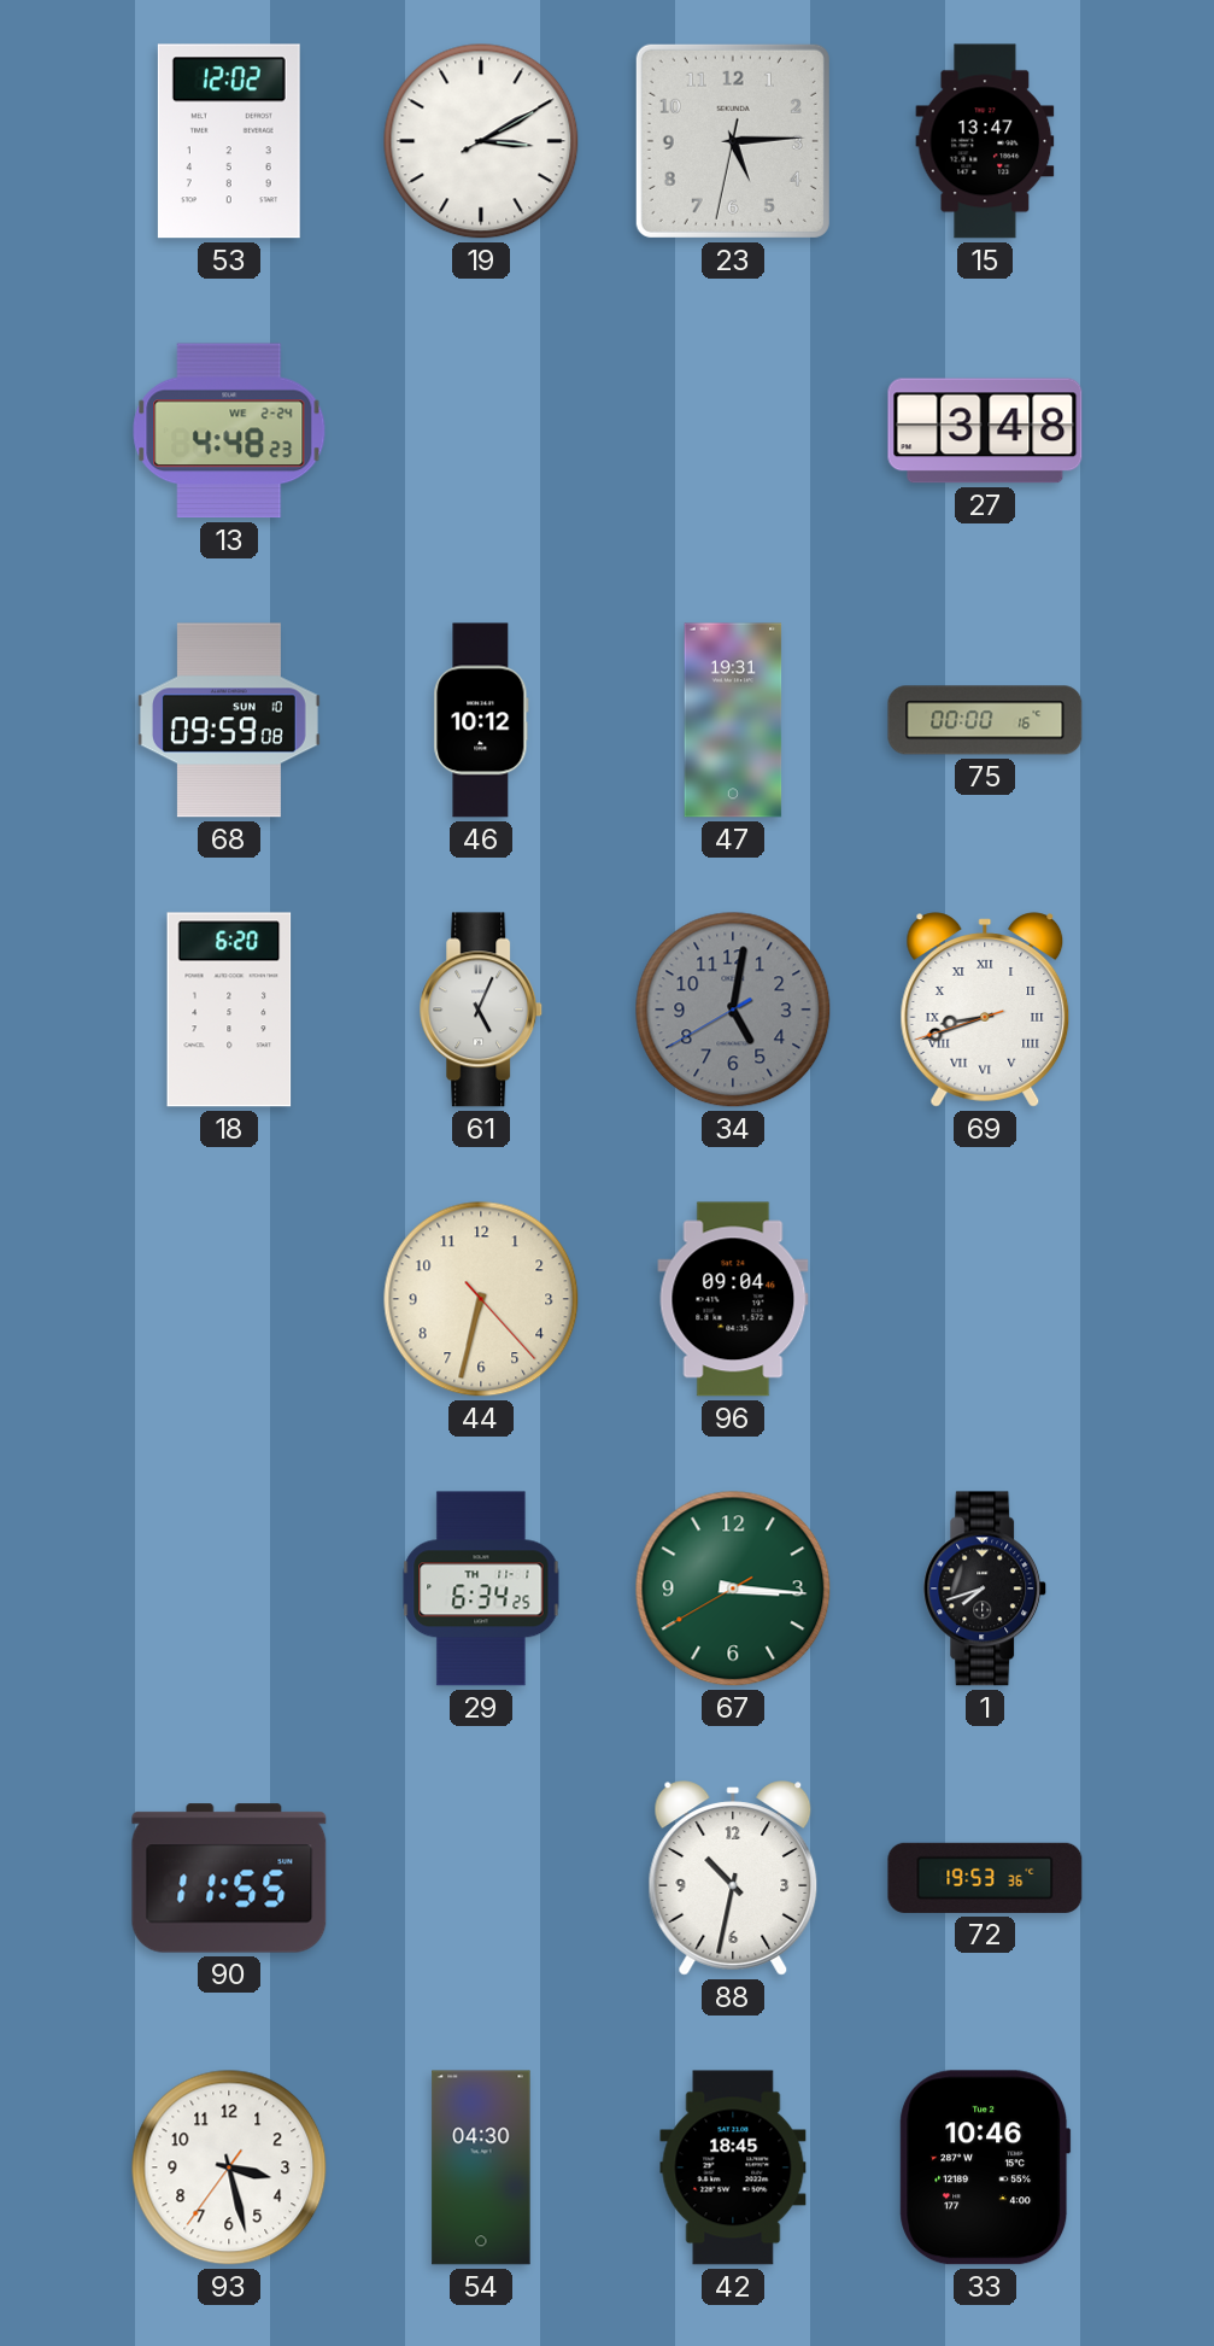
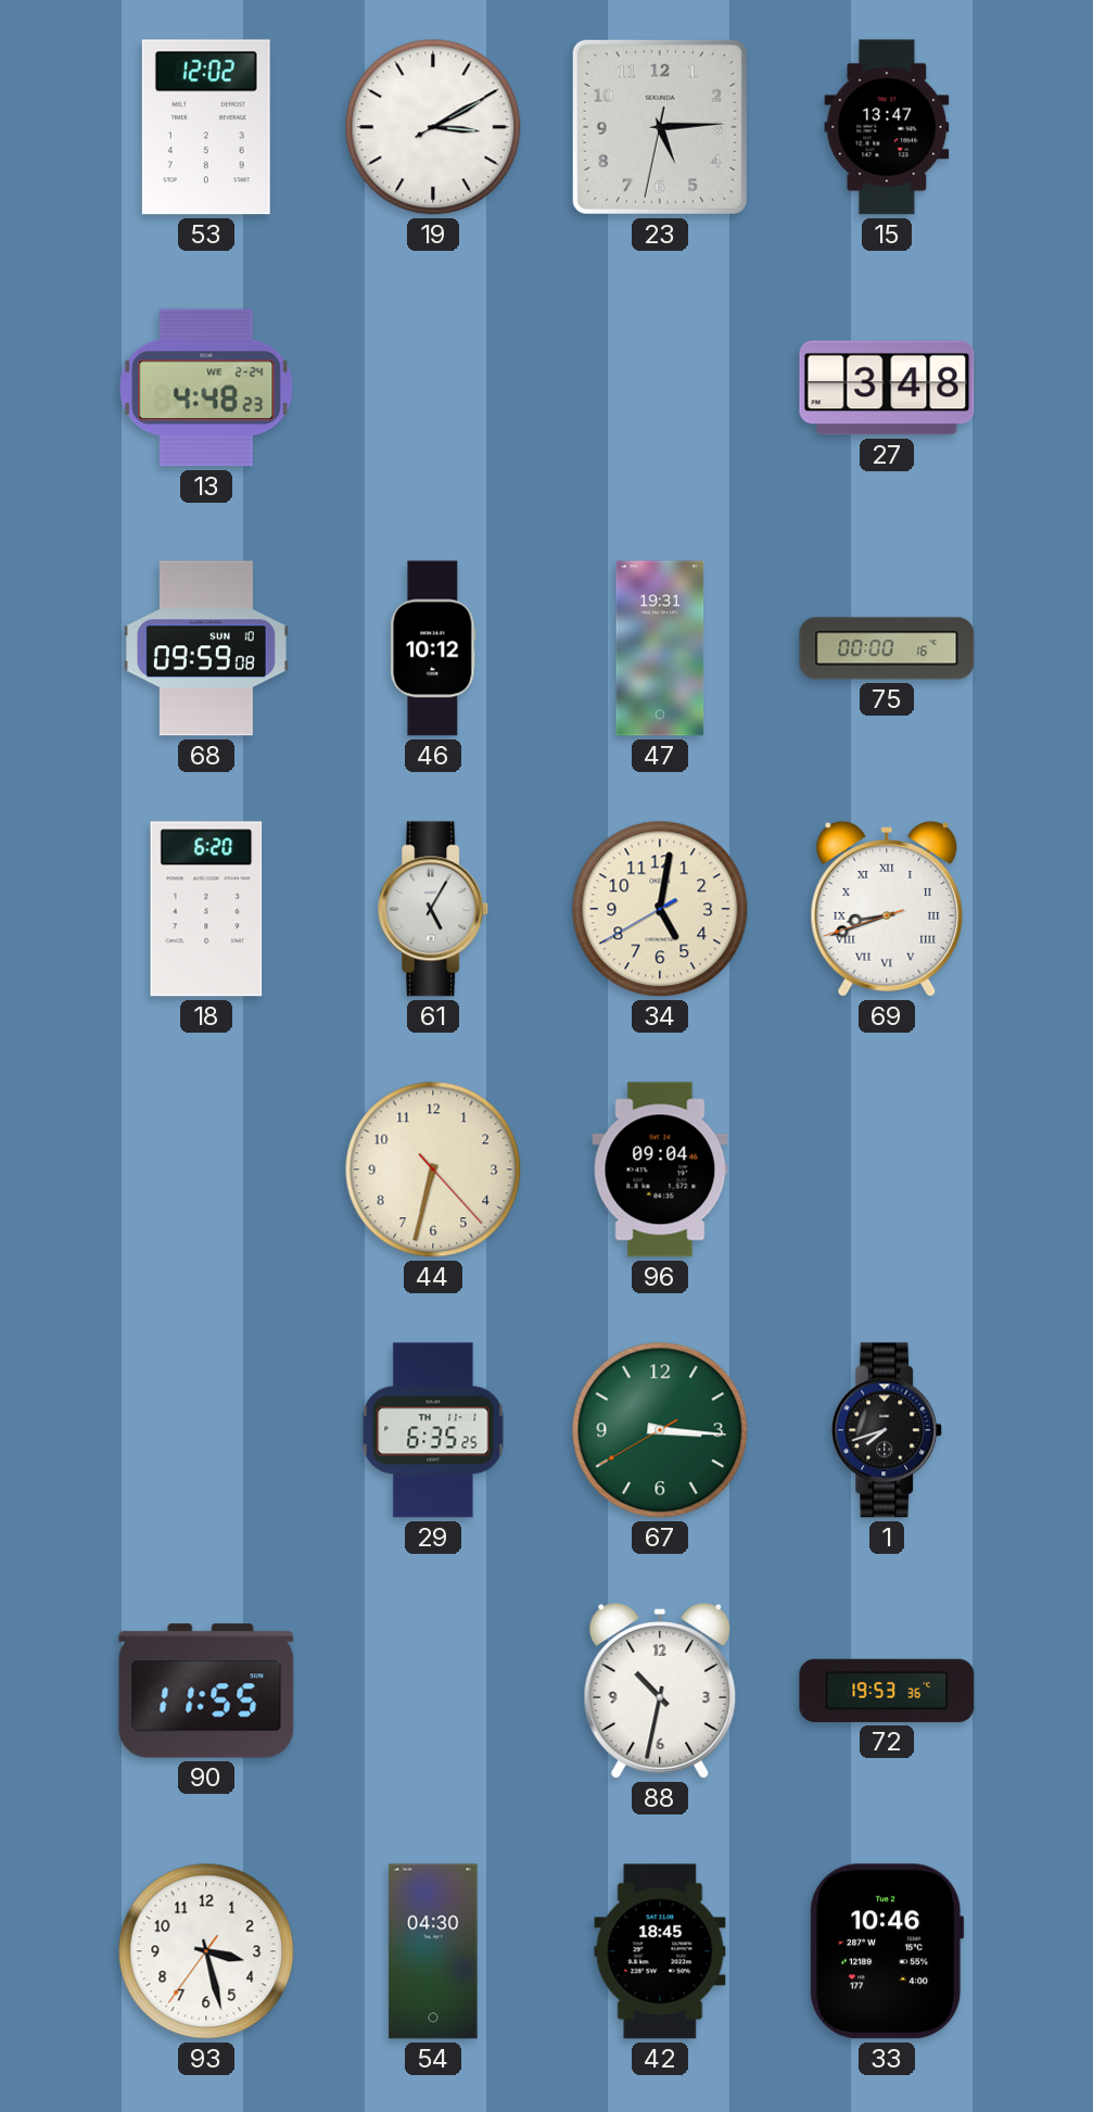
61: 5:04 -> 5:05
34 dial: grey -> cream
29: 6:34 -> 6:35
